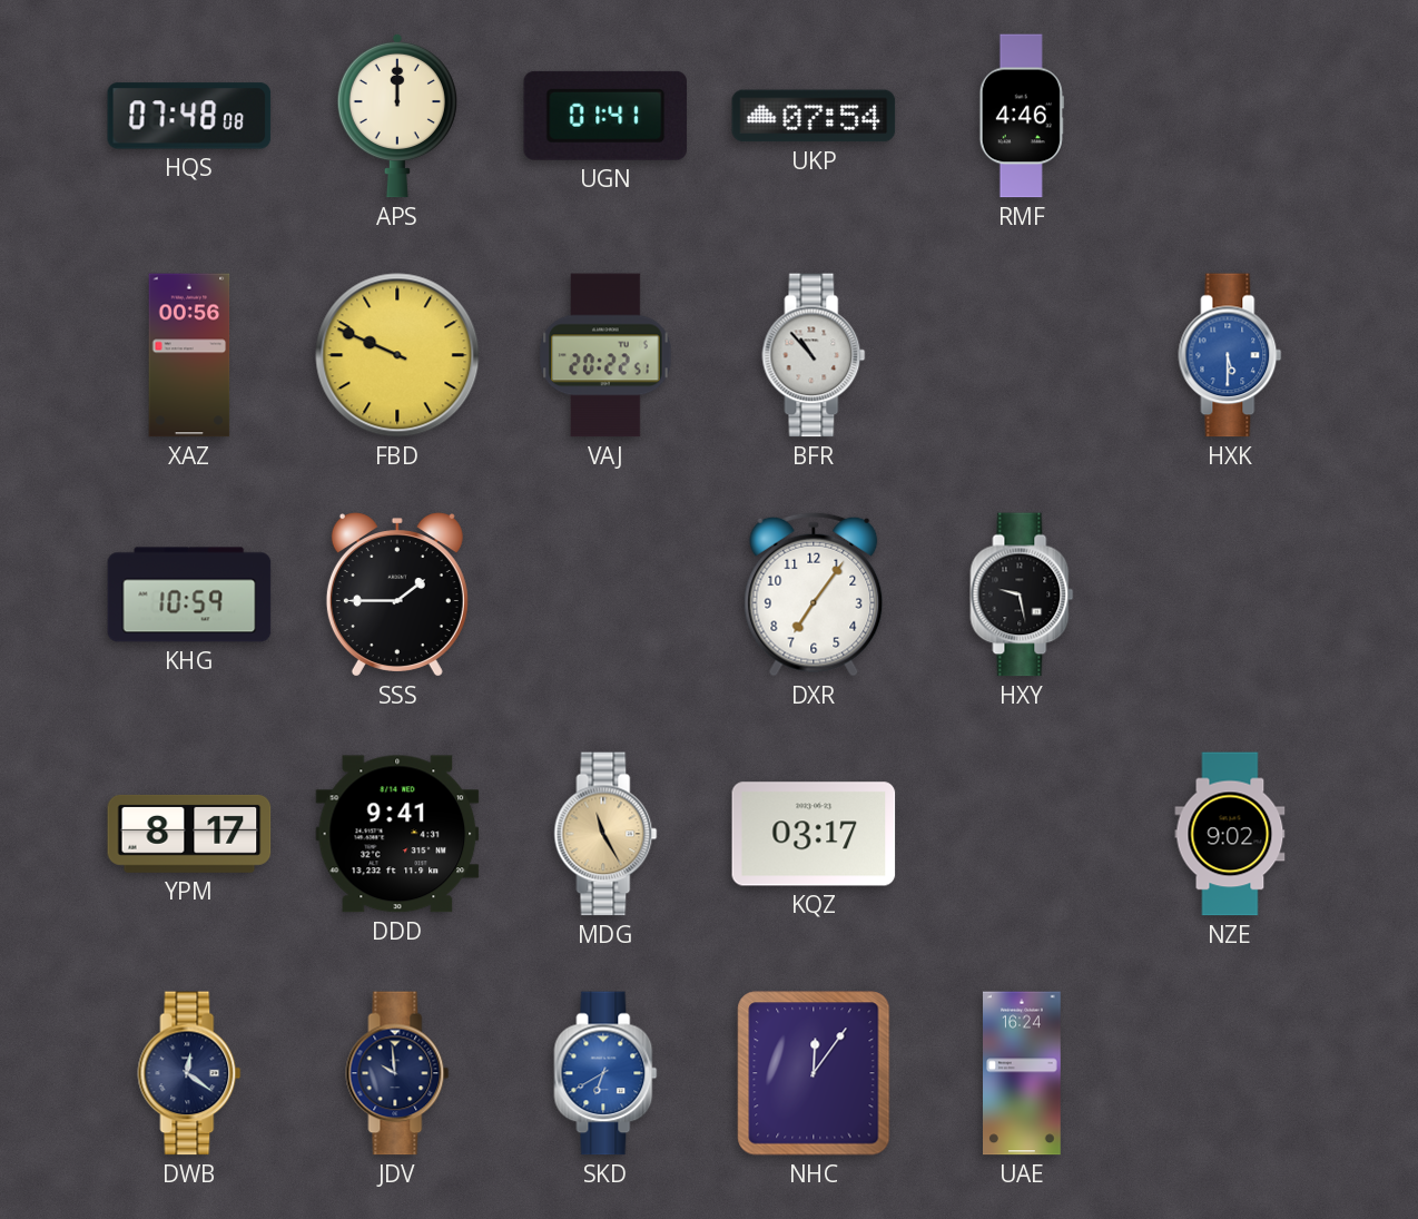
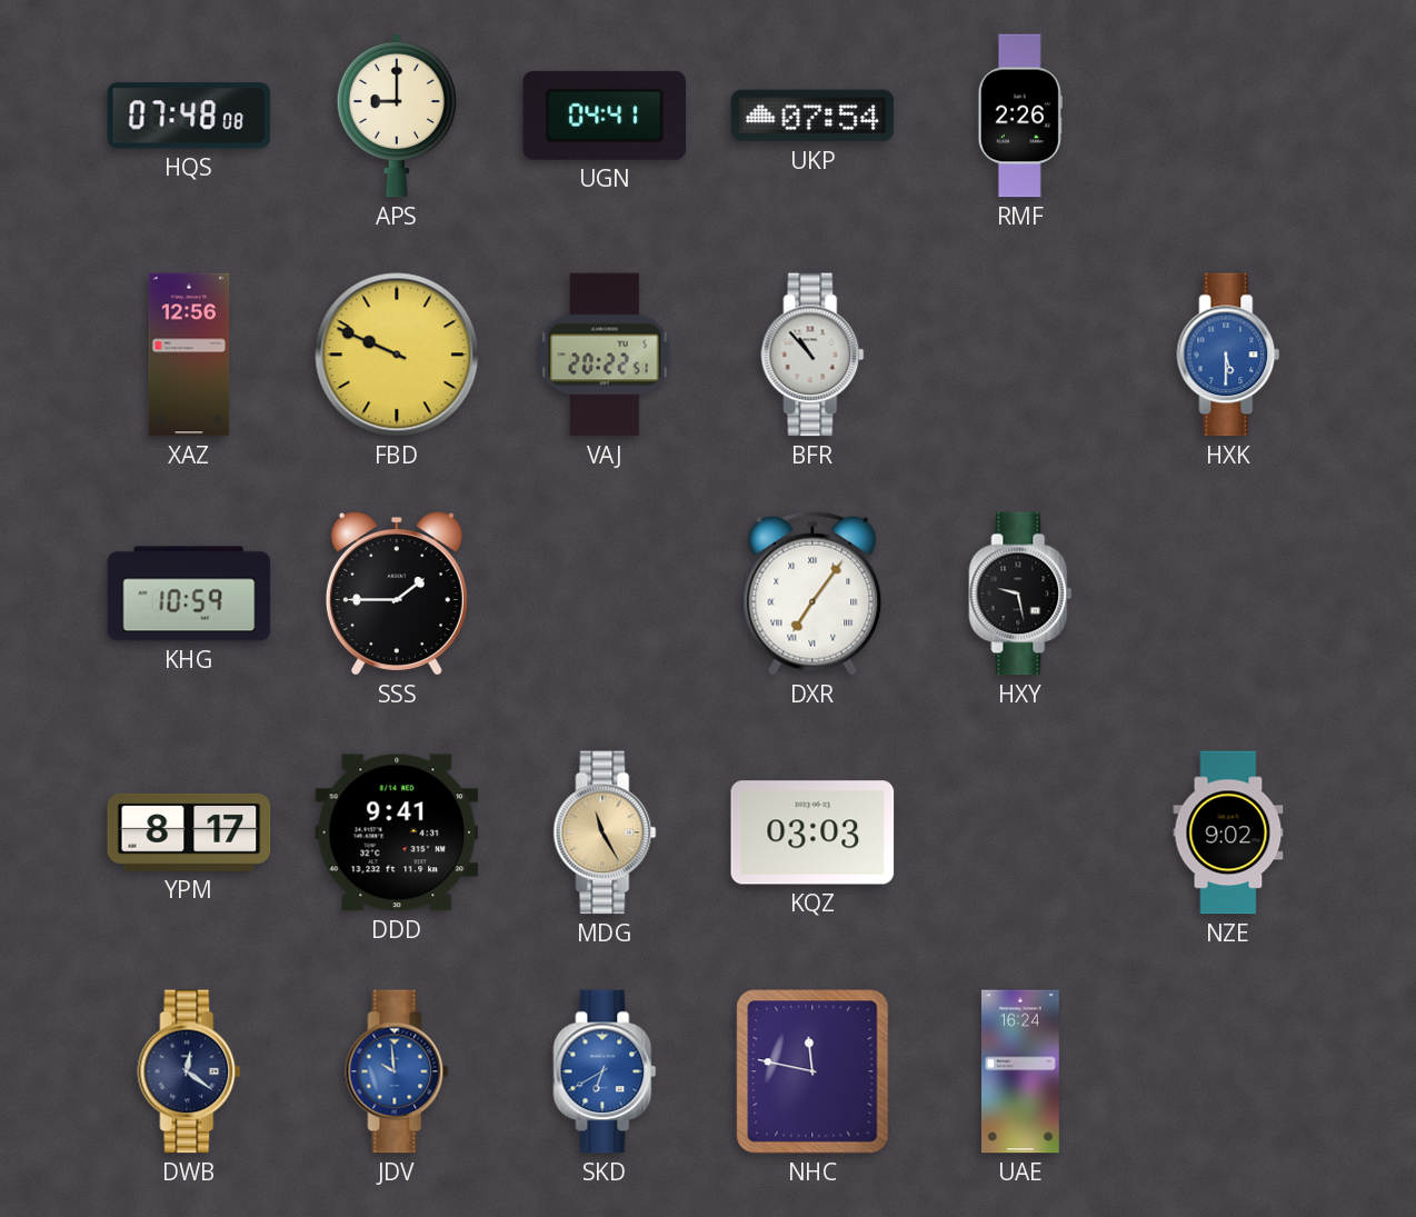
APS: 12:00 -> 9:00
UGN: 01:41 -> 04:41
RMF: 4:46 -> 2:26
XAZ: 00:56 -> 12:56
DXR numerals: Arabic -> Roman
KQZ: 03:17 -> 03:03
JDV dial: navy -> blue
NHC: 12:06 -> 11:47
